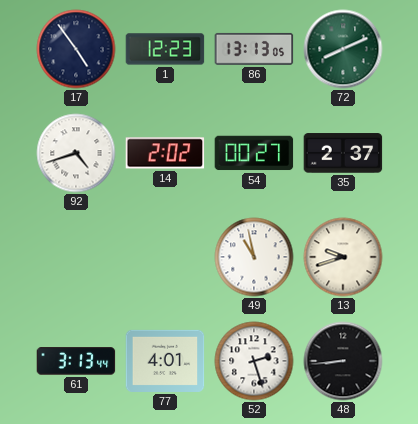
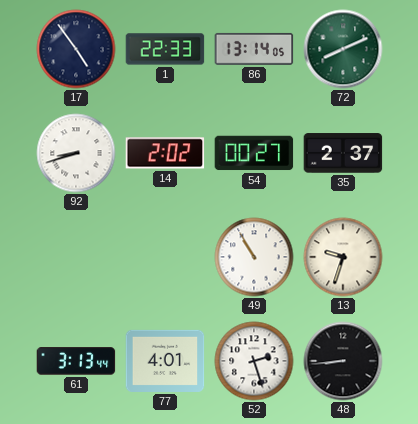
1: 12:23 -> 22:33
86: 13:13 -> 13:14
92: 4:42 -> 8:42
49: 10:58 -> 10:55
13: 9:42 -> 9:33
